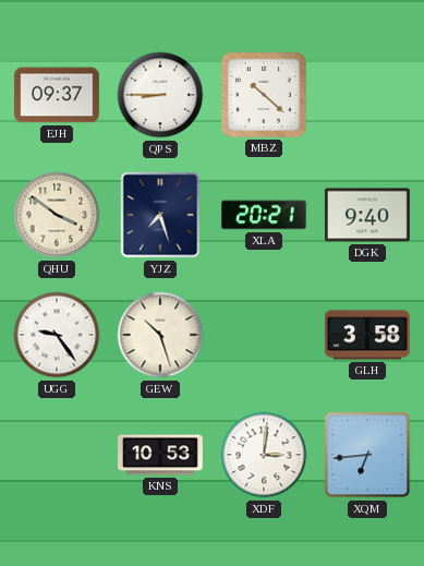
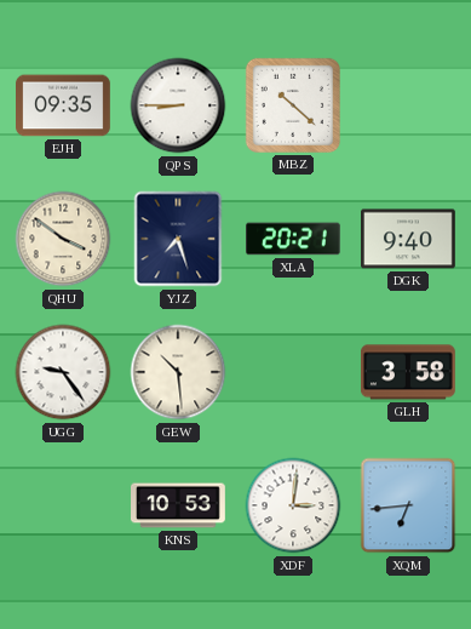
EJH: 09:37 -> 09:35
GEW: 10:27 -> 10:29
